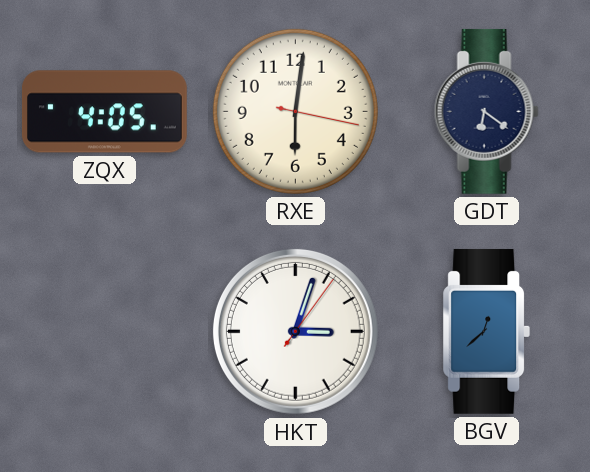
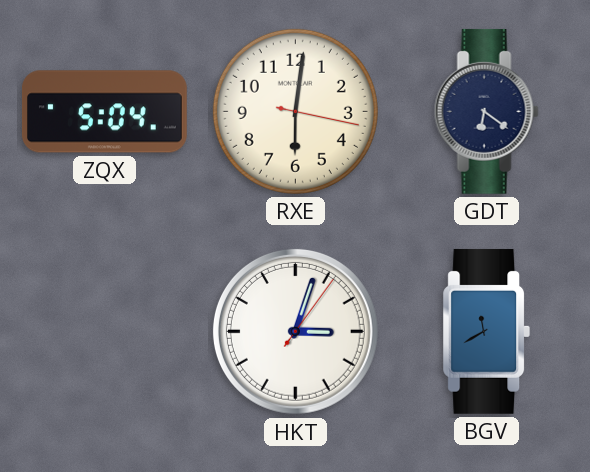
ZQX: 4:05 -> 5:04
BGV: 12:38 -> 11:40
